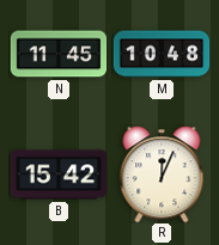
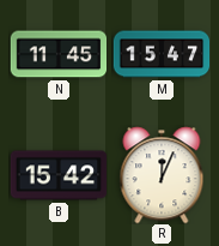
M: 10:48 -> 15:47
